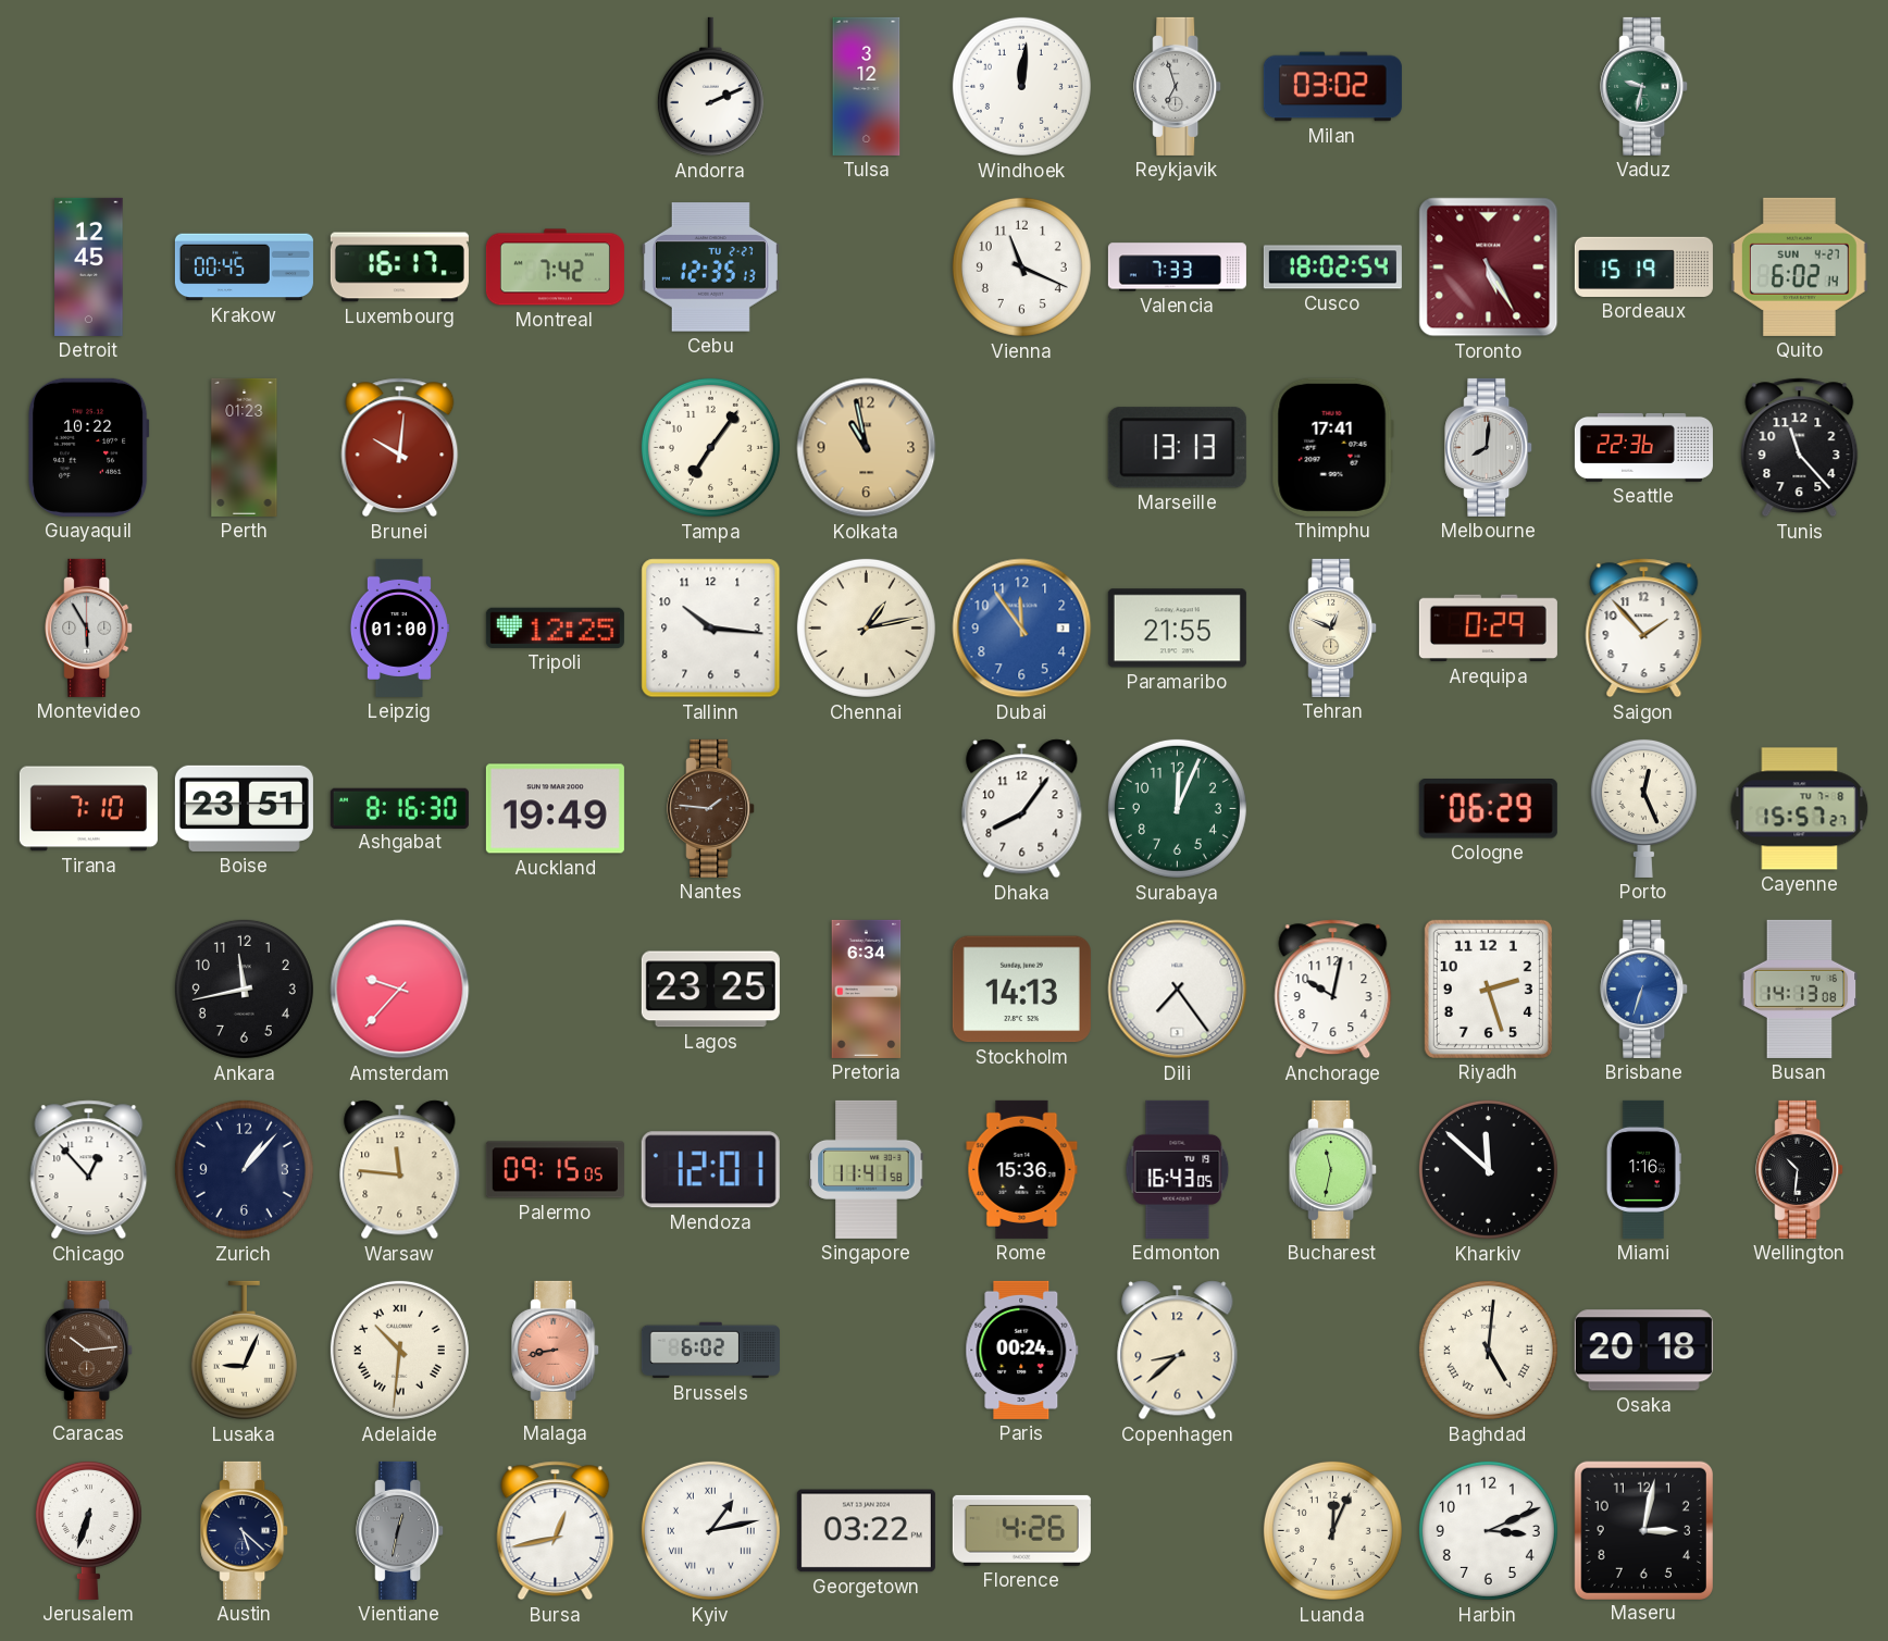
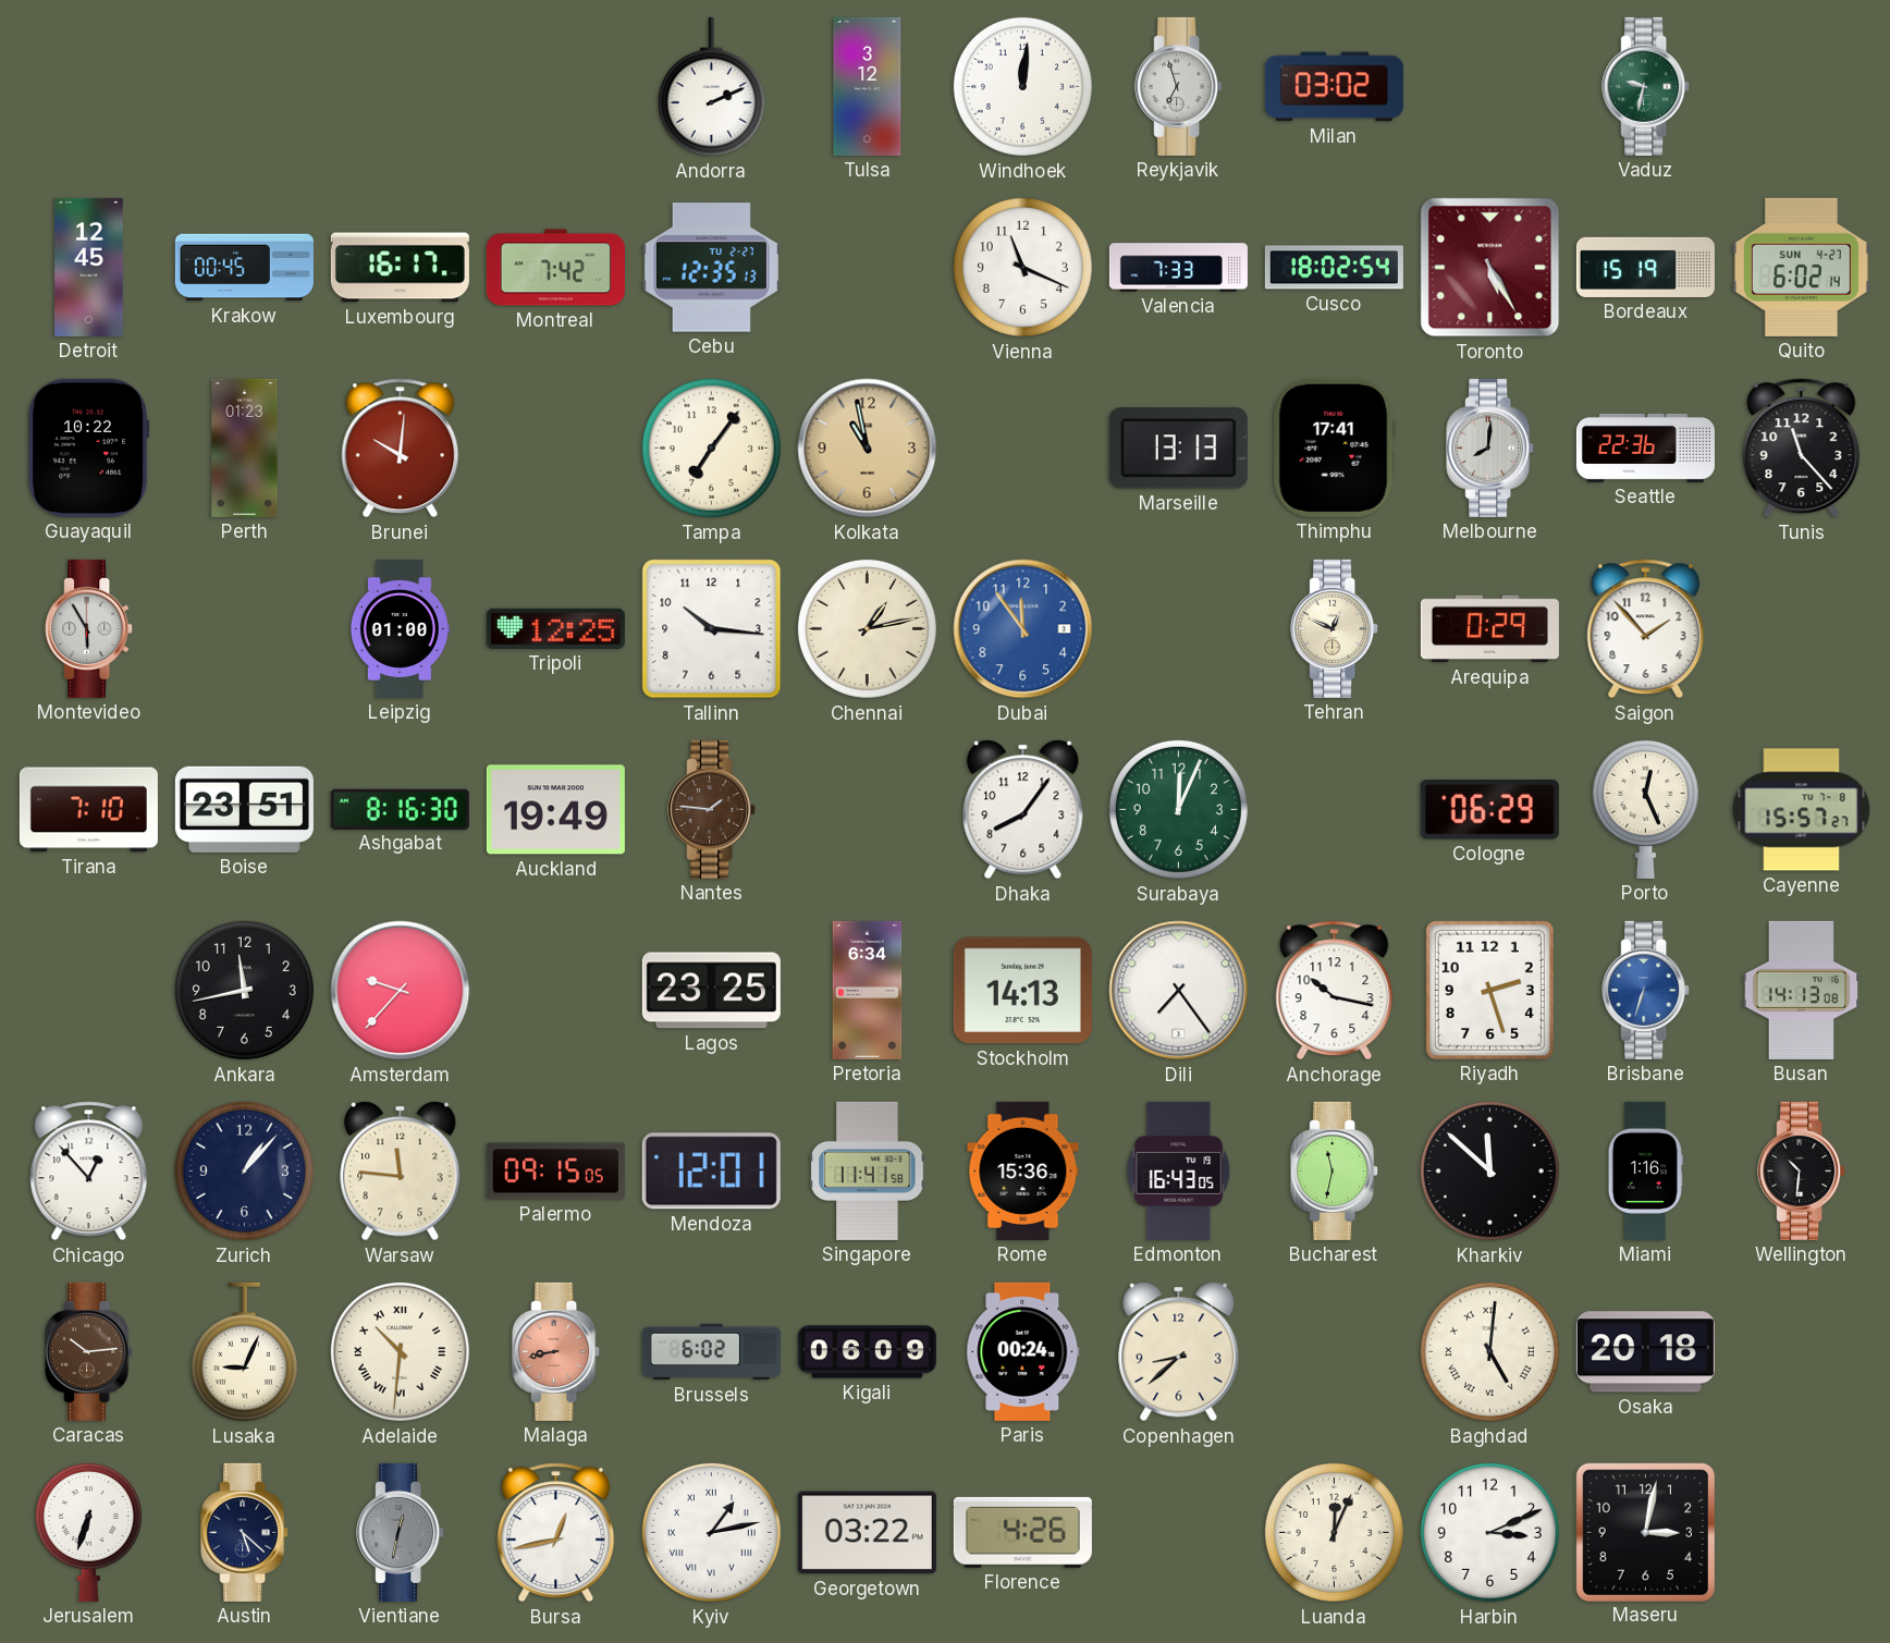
Paramaribo: 21:55 -> none
Anchorage: 10:02 -> 10:17
Kigali: none -> 06:09
